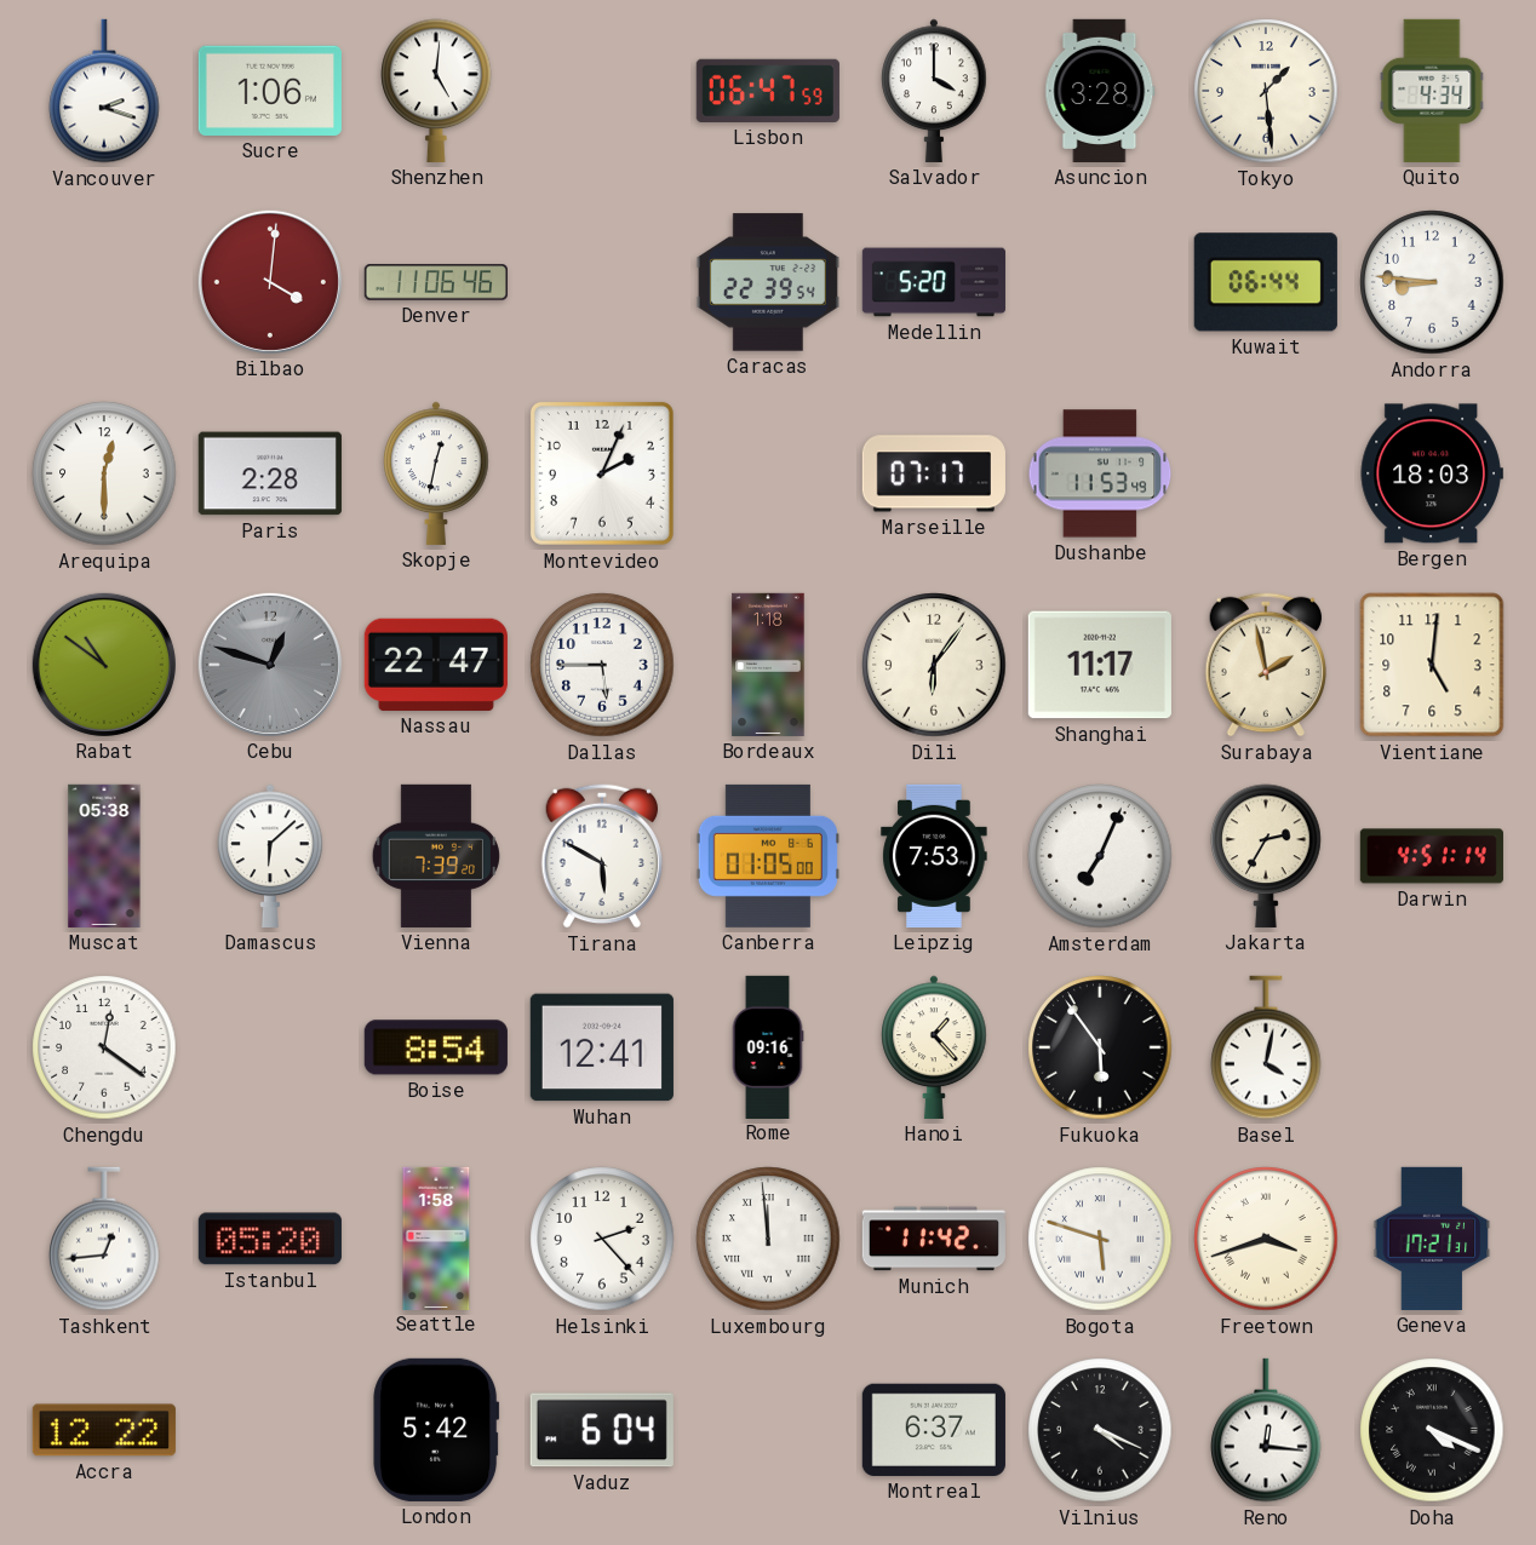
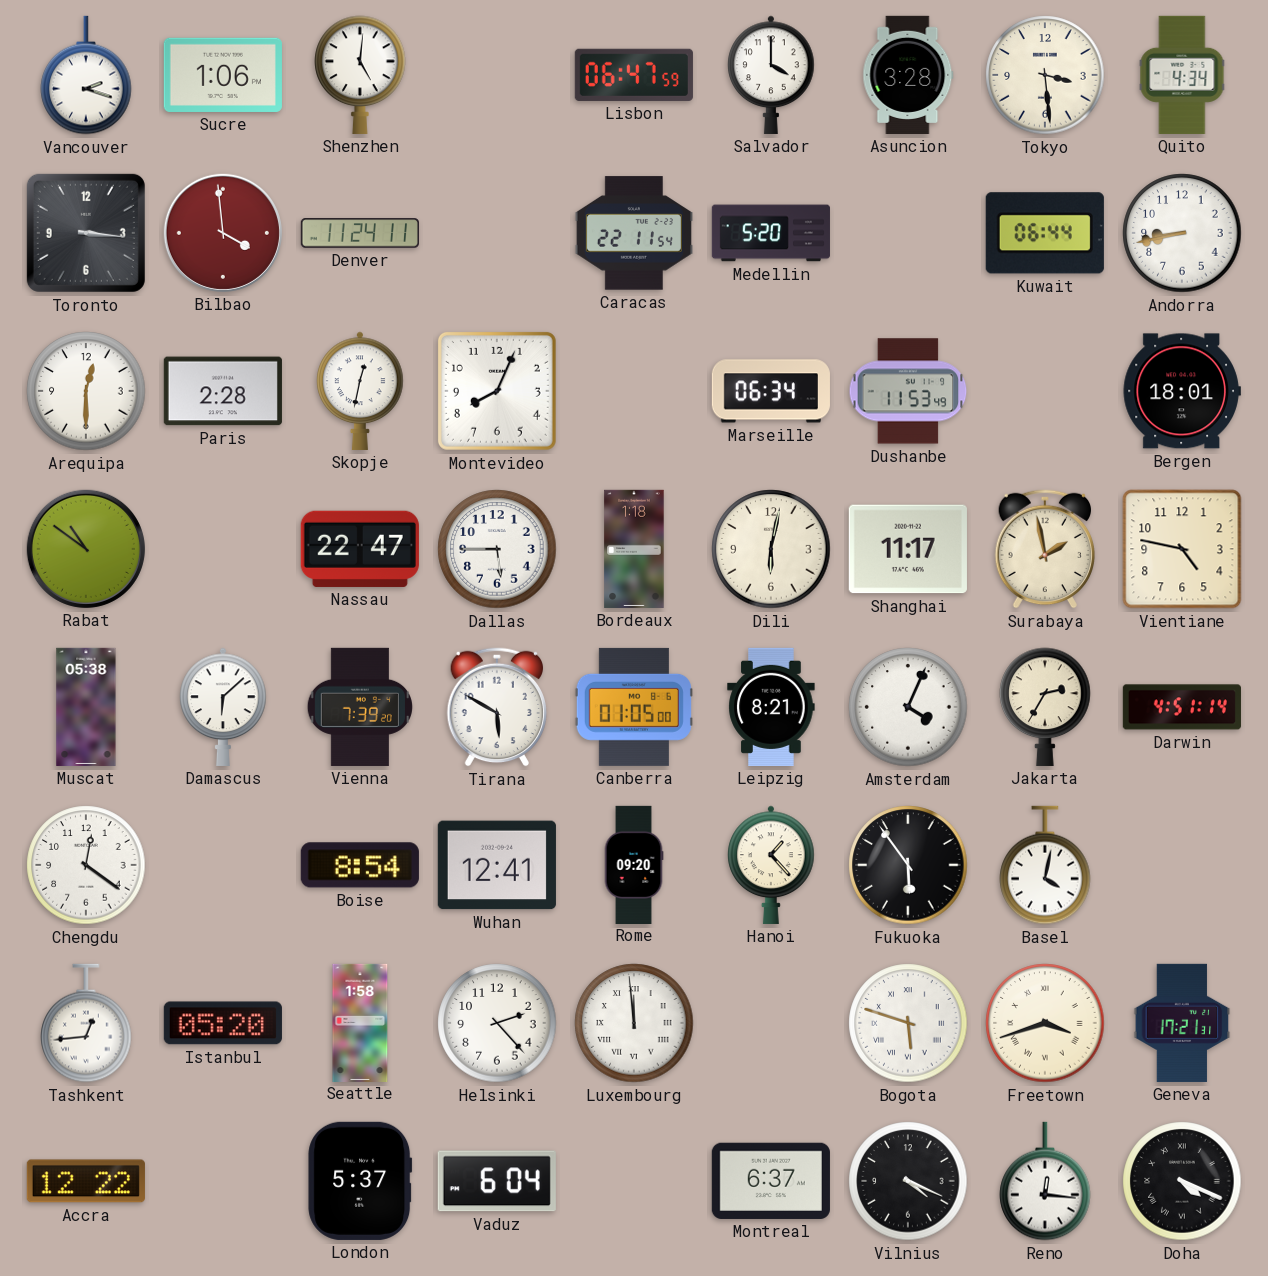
Tokyo: 1:29 -> 3:29
Toronto: none -> 3:16
Bilbao: 4:01 -> 3:59
Denver: 11:06 -> 11:24
Caracas: 22:39 -> 22:11
Andorra: 8:46 -> 8:43
Montevideo: 2:04 -> 8:04
Marseille: 07:17 -> 06:34
Bergen: 18:03 -> 18:01
Cebu: 12:48 -> none
Dili: 6:06 -> 6:02
Vientiane: 5:01 -> 4:47
Leipzig: 7:53 -> 8:21
Amsterdam: 7:04 -> 4:04
Rome: 09:16 -> 09:20
Munich: 11:42 -> none
London: 5:42 -> 5:37
